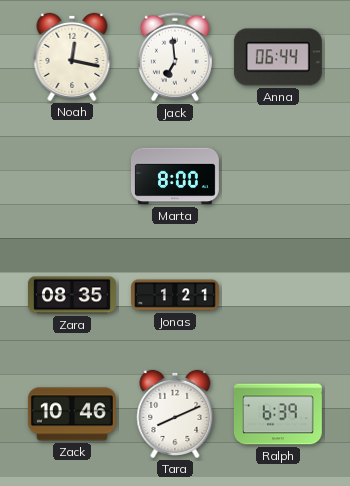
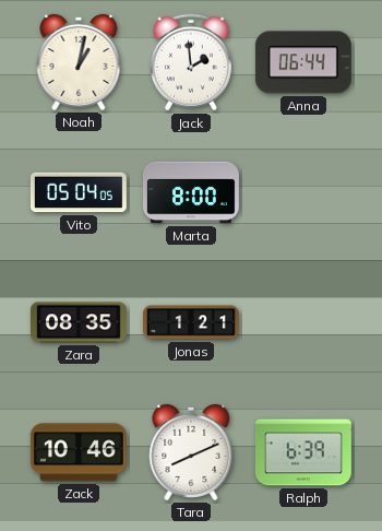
Noah: 12:17 -> 1:02
Jack: 6:59 -> 1:59
Vito: none -> 05:04
